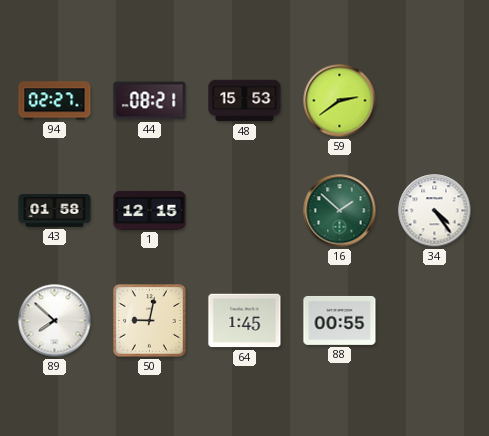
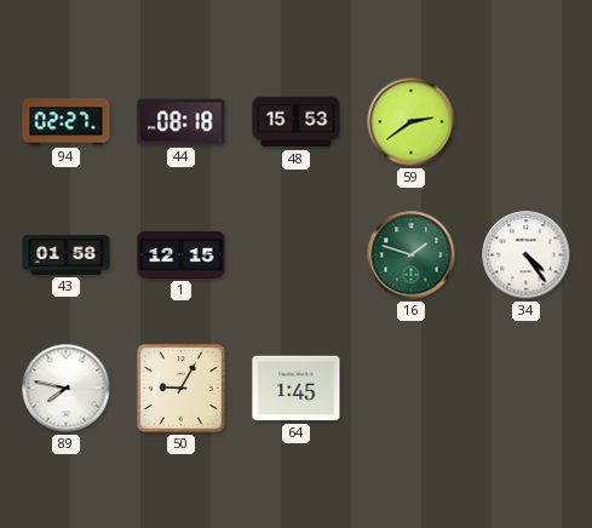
44: 08:21 -> 08:18
16: 1:52 -> 1:48
89: 7:52 -> 7:47
50: 9:02 -> 9:05
88: 00:55 -> none
